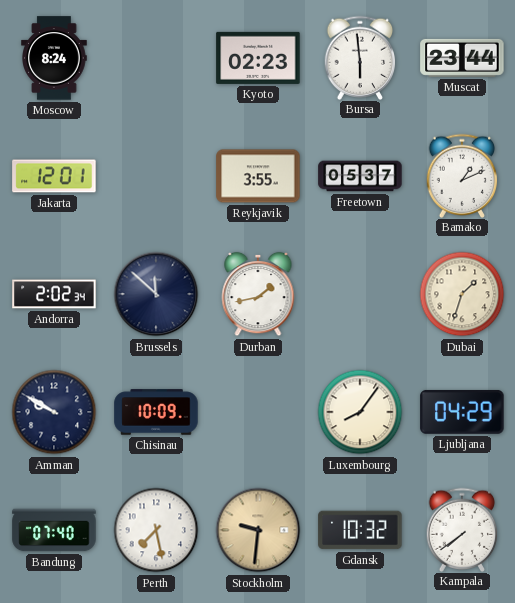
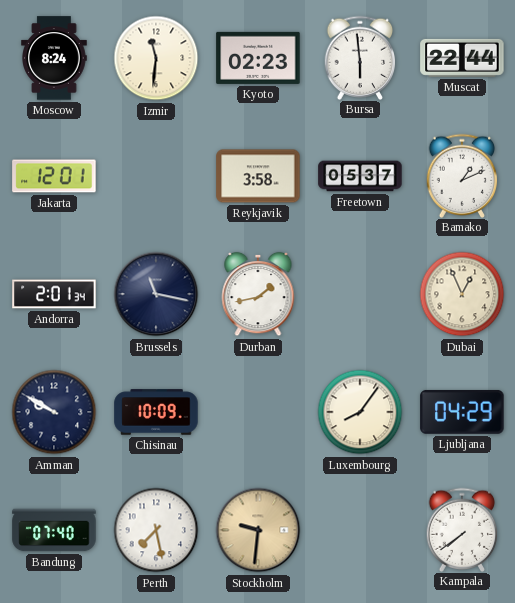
Izmir: none -> 11:31
Muscat: 23:44 -> 22:44
Reykjavik: 3:55 -> 3:58
Andorra: 2:02 -> 2:01
Brussels: 11:52 -> 11:17
Dubai: 1:33 -> 12:56
Gdansk: 10:32 -> none
